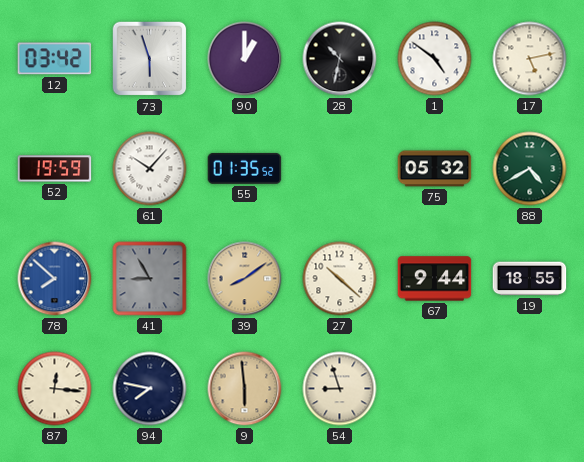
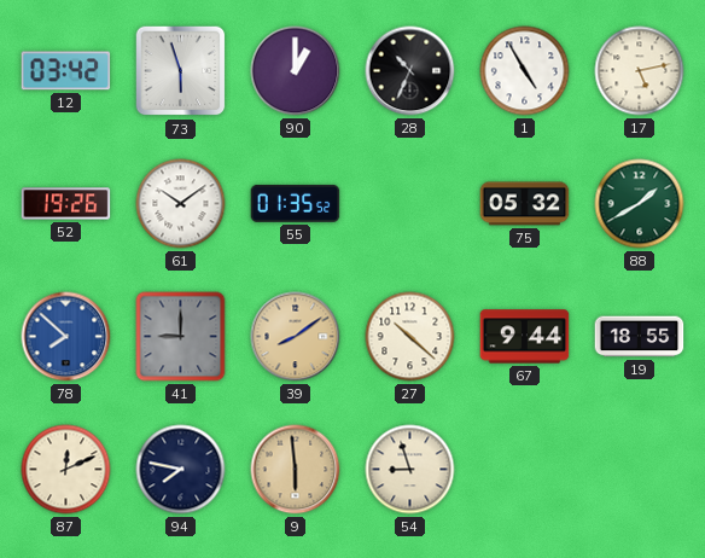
28: 10:32 -> 10:34
1: 4:51 -> 4:55
52: 19:59 -> 19:26
61: 10:07 -> 10:09
88: 4:40 -> 1:40
41: 8:55 -> 9:00
87: 12:16 -> 12:11
